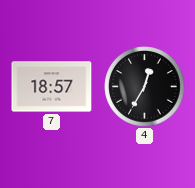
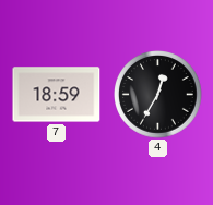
7: 18:57 -> 18:59
